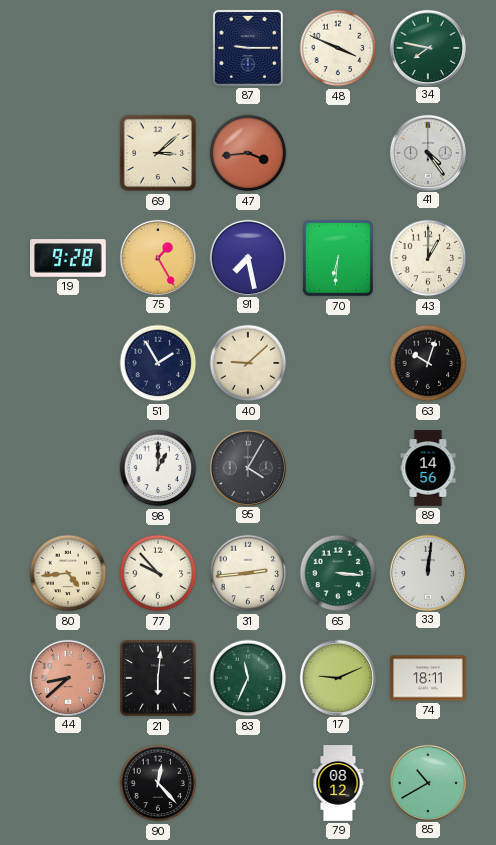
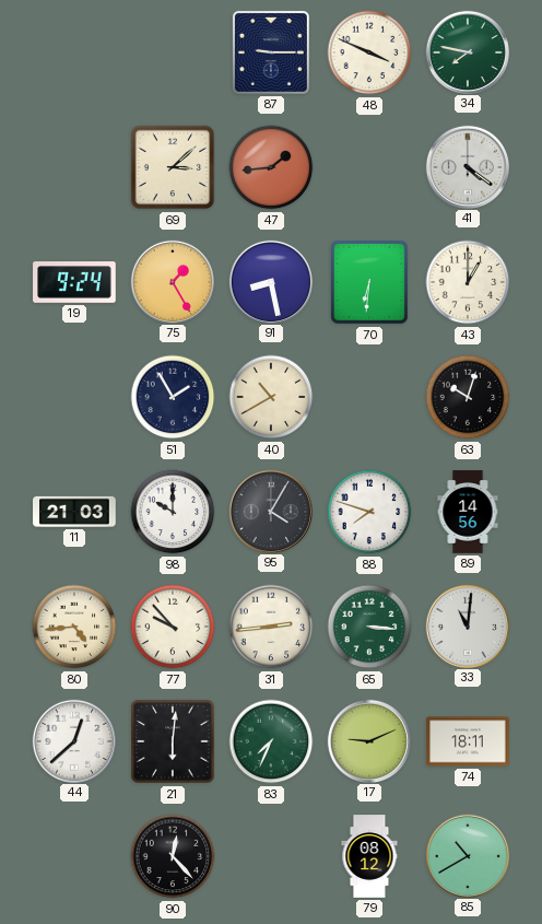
47: 3:44 -> 1:44
41: 4:24 -> 4:21
19: 9:28 -> 9:24
91: 7:28 -> 8:28
40: 9:08 -> 10:40
11: none -> 21:03
98: 1:00 -> 10:00
88: none -> 7:48
33: 12:01 -> 11:01
44: 8:38 -> 12:38
44 dial: salmon -> white
83: 11:34 -> 7:34
